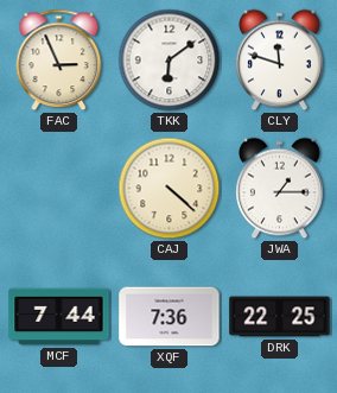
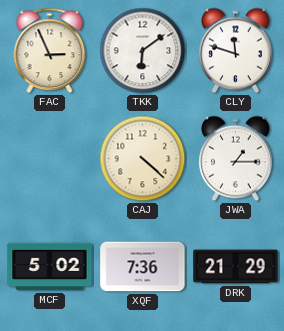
MCF: 7:44 -> 5:02
DRK: 22:25 -> 21:29
